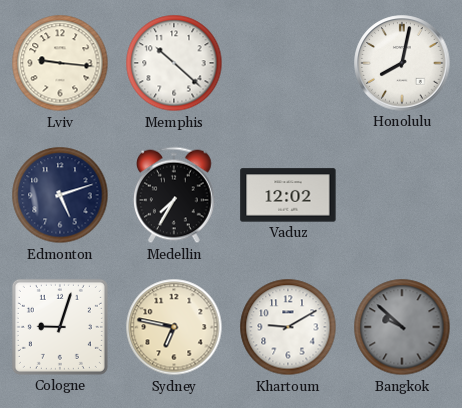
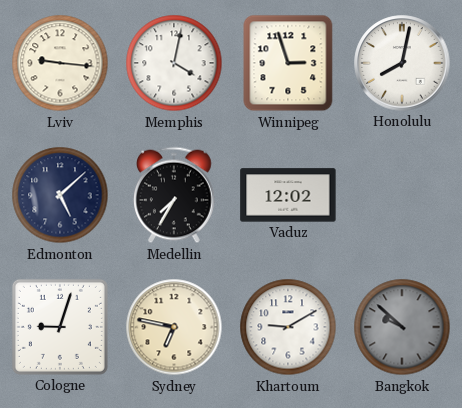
Memphis: 10:22 -> 4:02
Winnipeg: none -> 2:57
Edmonton: 5:12 -> 5:08
